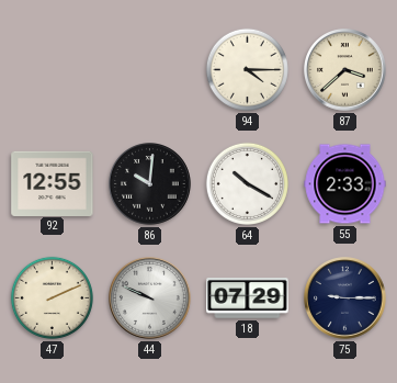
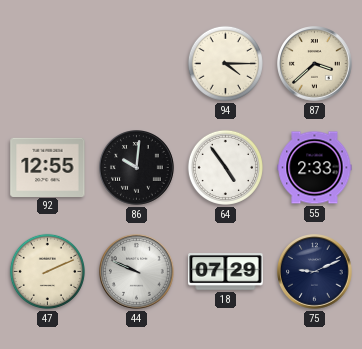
64: 10:20 -> 4:54
75: 9:15 -> 9:11
